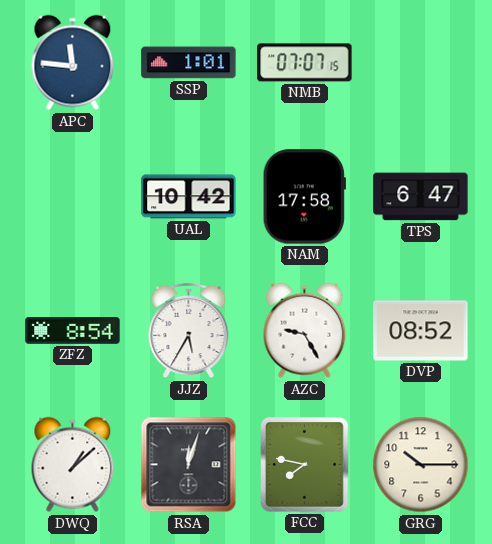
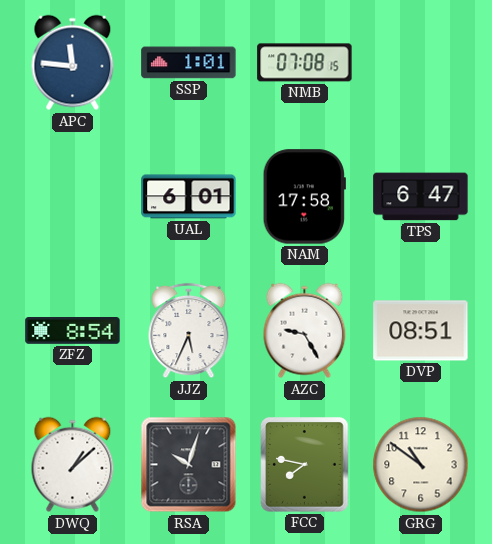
NMB: 07:07 -> 07:08
UAL: 10:42 -> 6:01
JJZ: 5:35 -> 5:34
DVP: 08:52 -> 08:51
RSA: 12:03 -> 10:03
GRG: 10:15 -> 10:51
